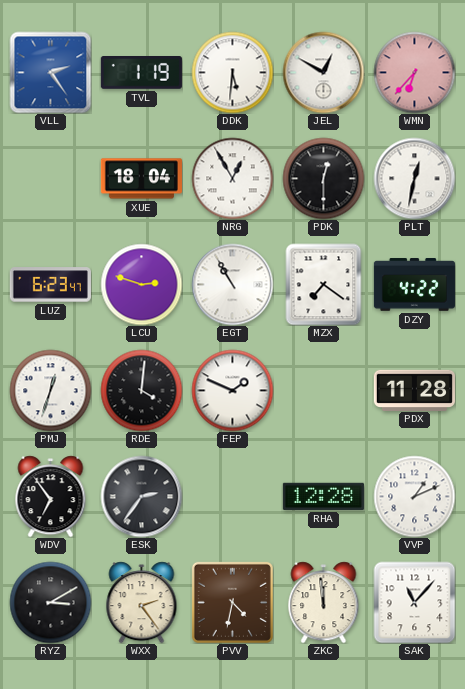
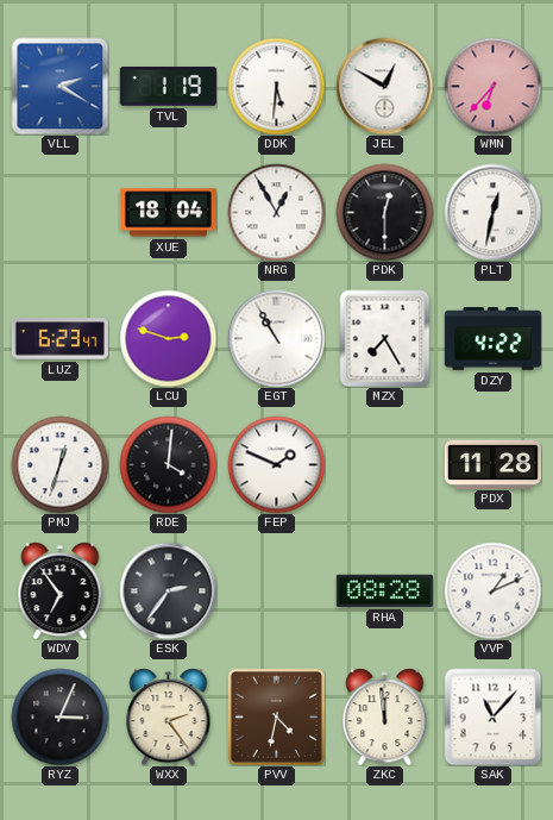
VLL: 2:24 -> 2:20
MZX: 7:21 -> 7:25
RHA: 12:28 -> 08:28
RYZ: 3:10 -> 3:04
